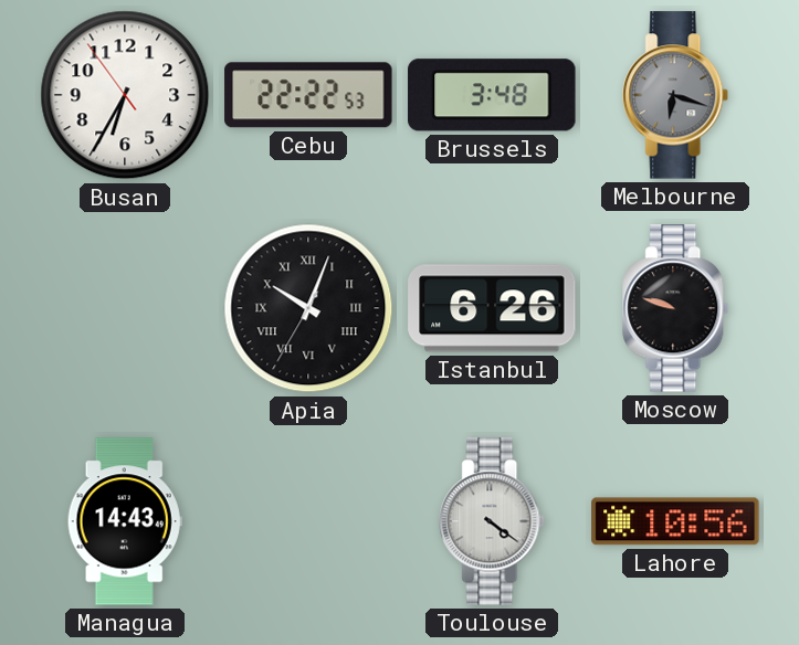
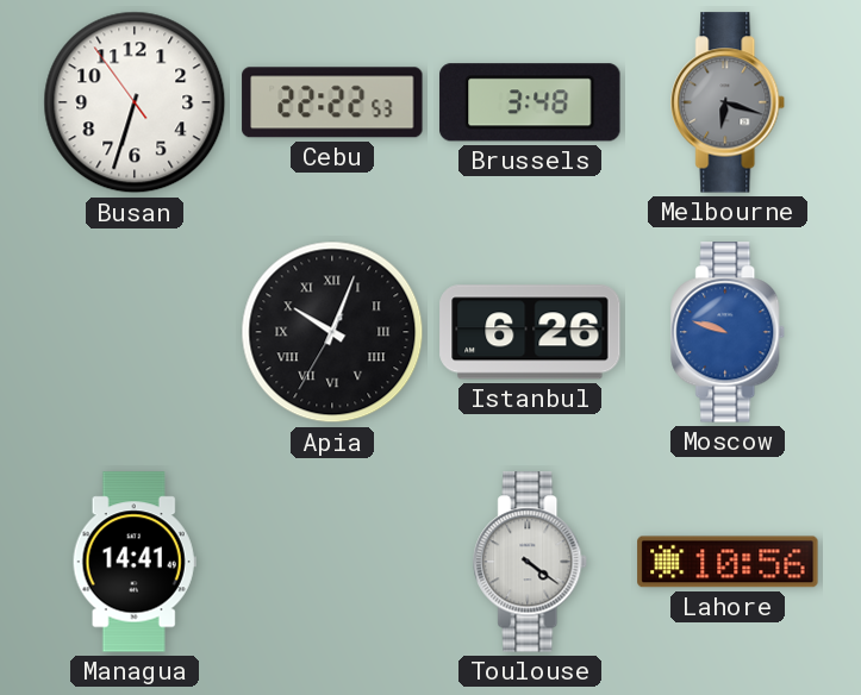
Busan: 6:34 -> 6:32
Moscow dial: black -> blue
Managua: 14:43 -> 14:41
